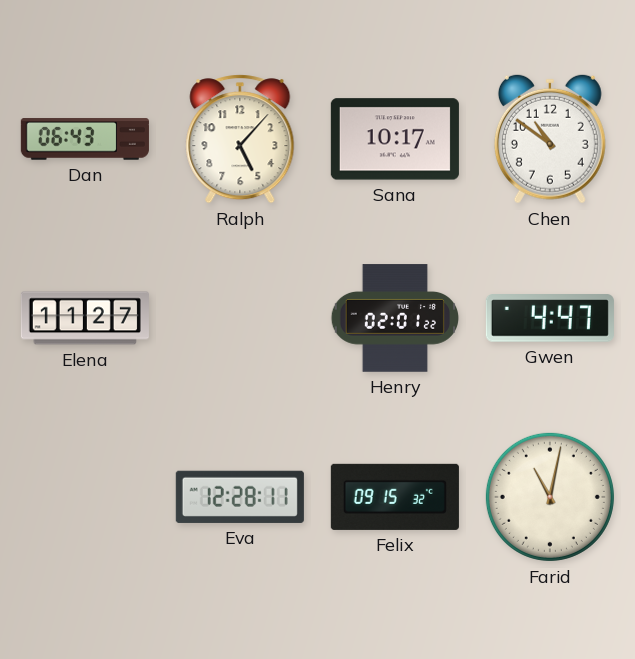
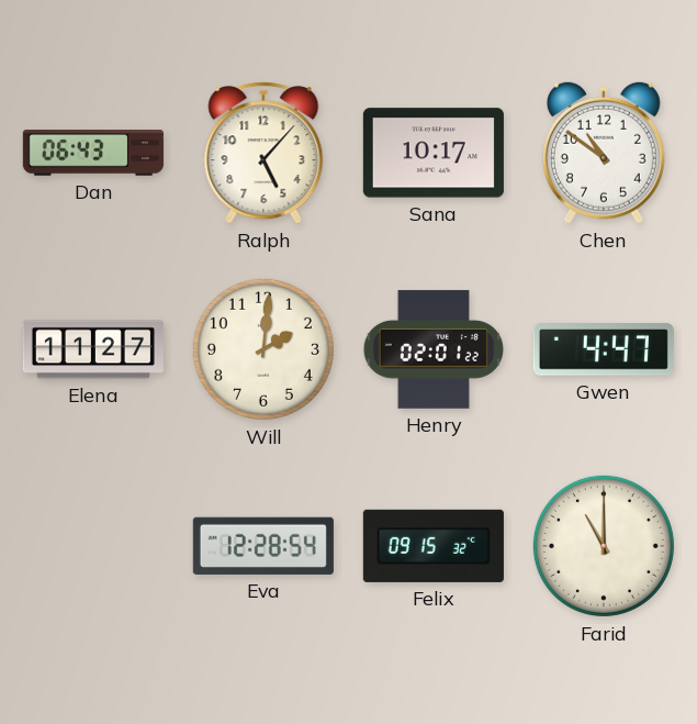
Will: none -> 2:01
Eva: 12:28:11 -> 12:28:54
Farid: 11:02 -> 11:00
